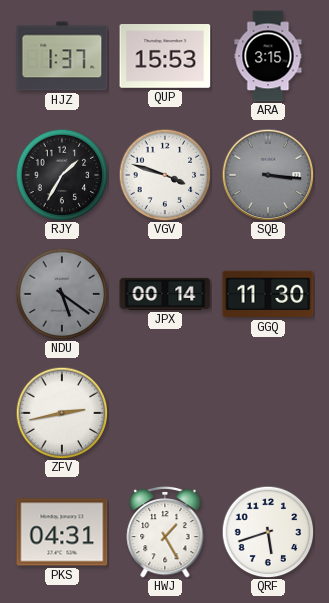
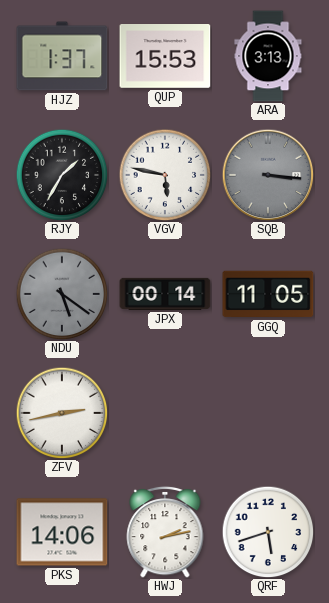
ARA: 3:15 -> 3:13
VGV: 3:48 -> 5:47
GGQ: 11:30 -> 11:05
PKS: 04:31 -> 14:06
HWJ: 1:25 -> 2:13
